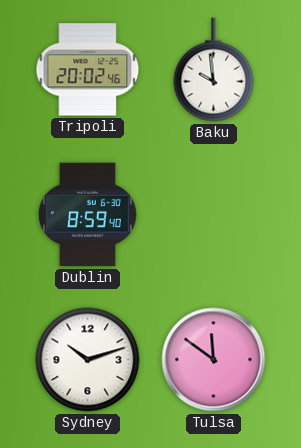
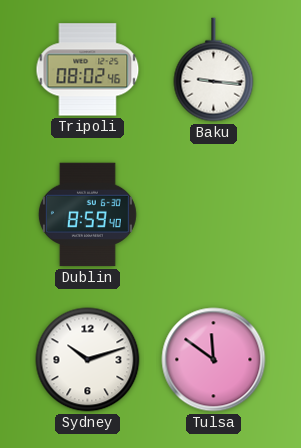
Tripoli: 20:02 -> 08:02
Baku: 9:59 -> 9:16
